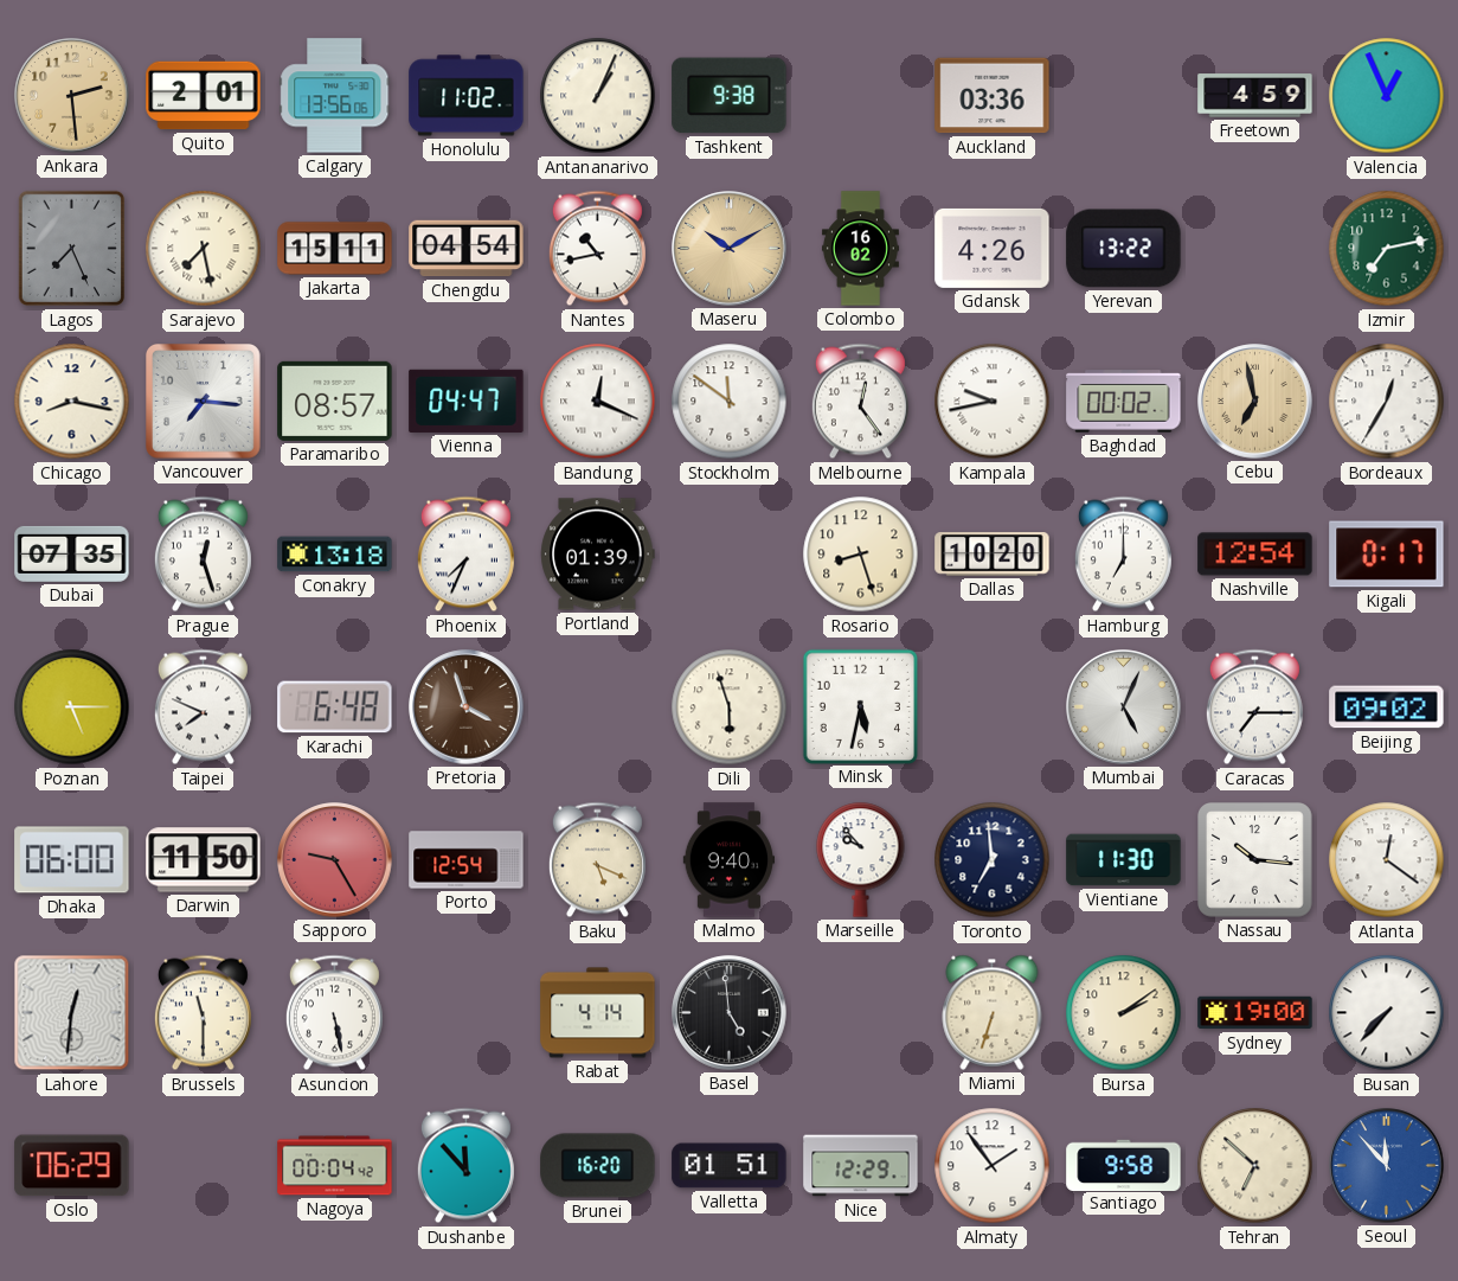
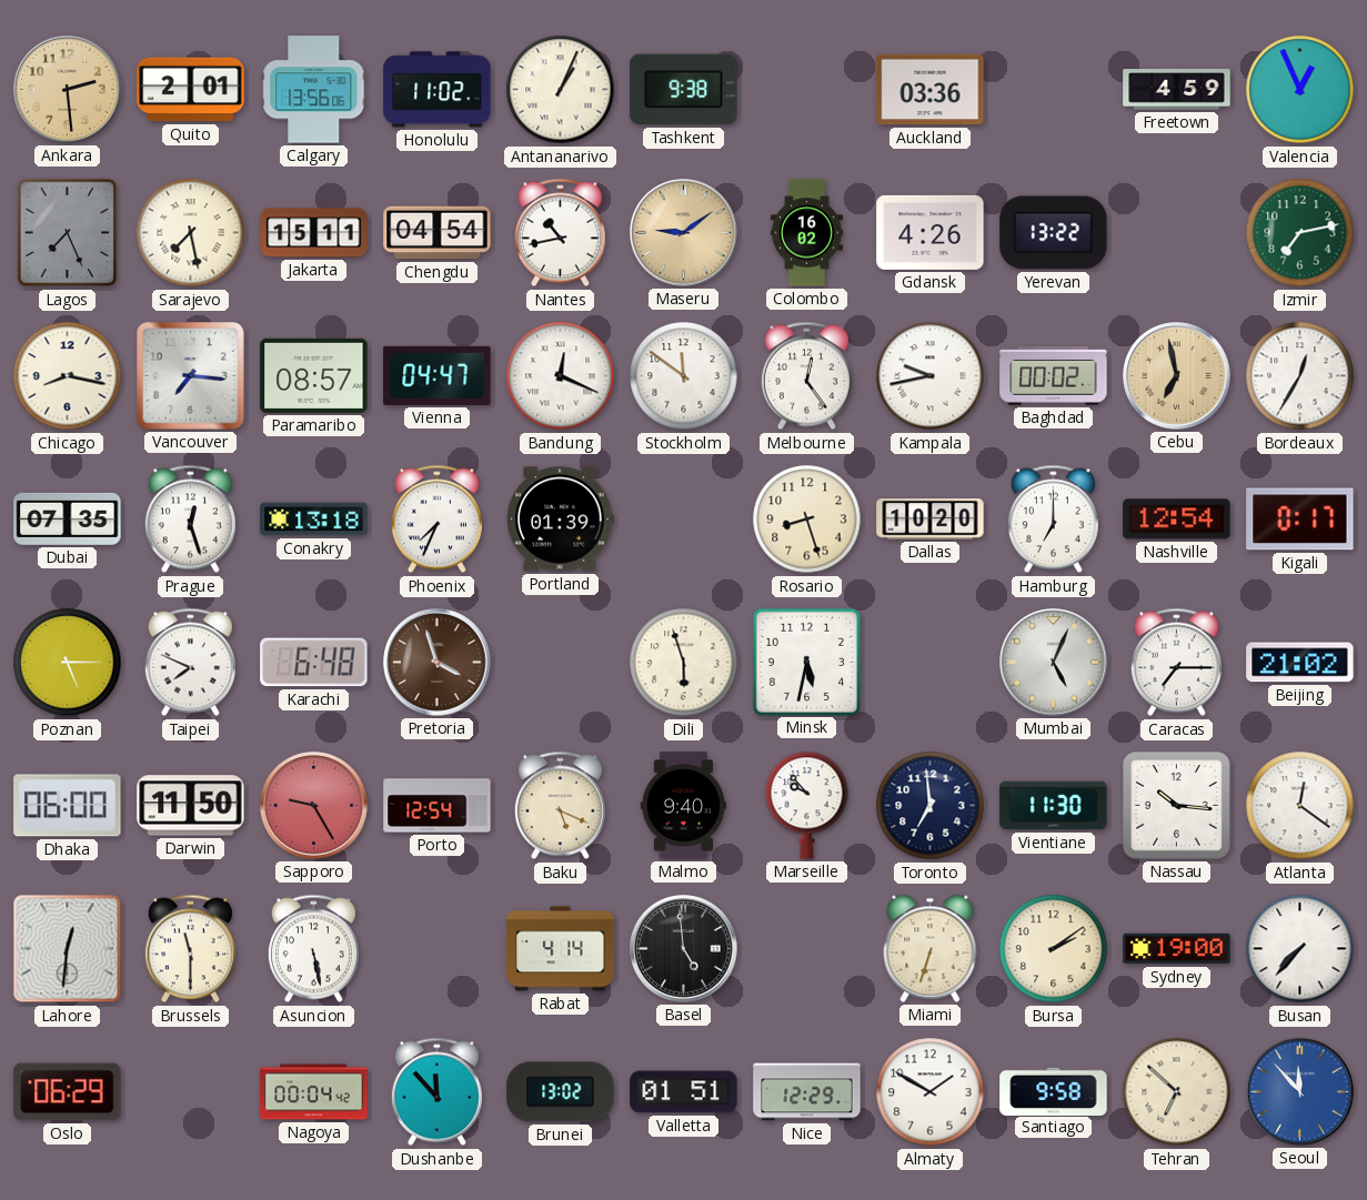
Maseru: 10:10 -> 9:09
Beijing: 09:02 -> 21:02
Brunei: 16:20 -> 13:02
Almaty: 1:54 -> 1:50
